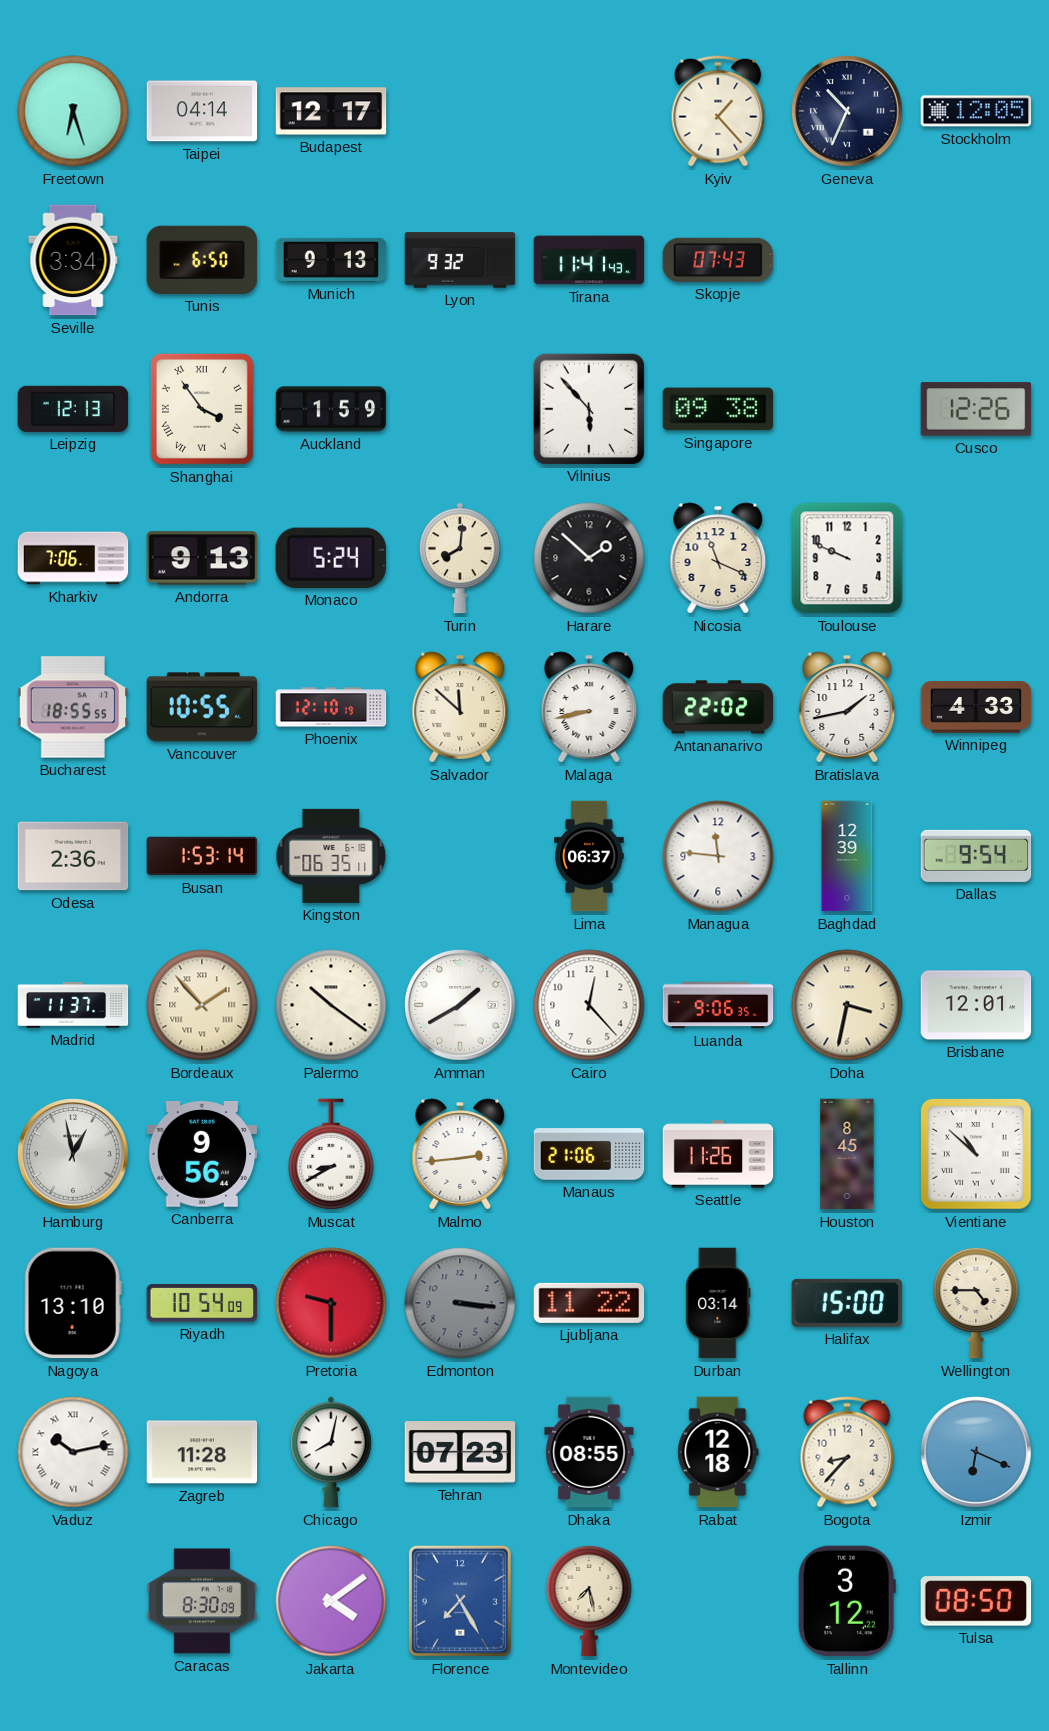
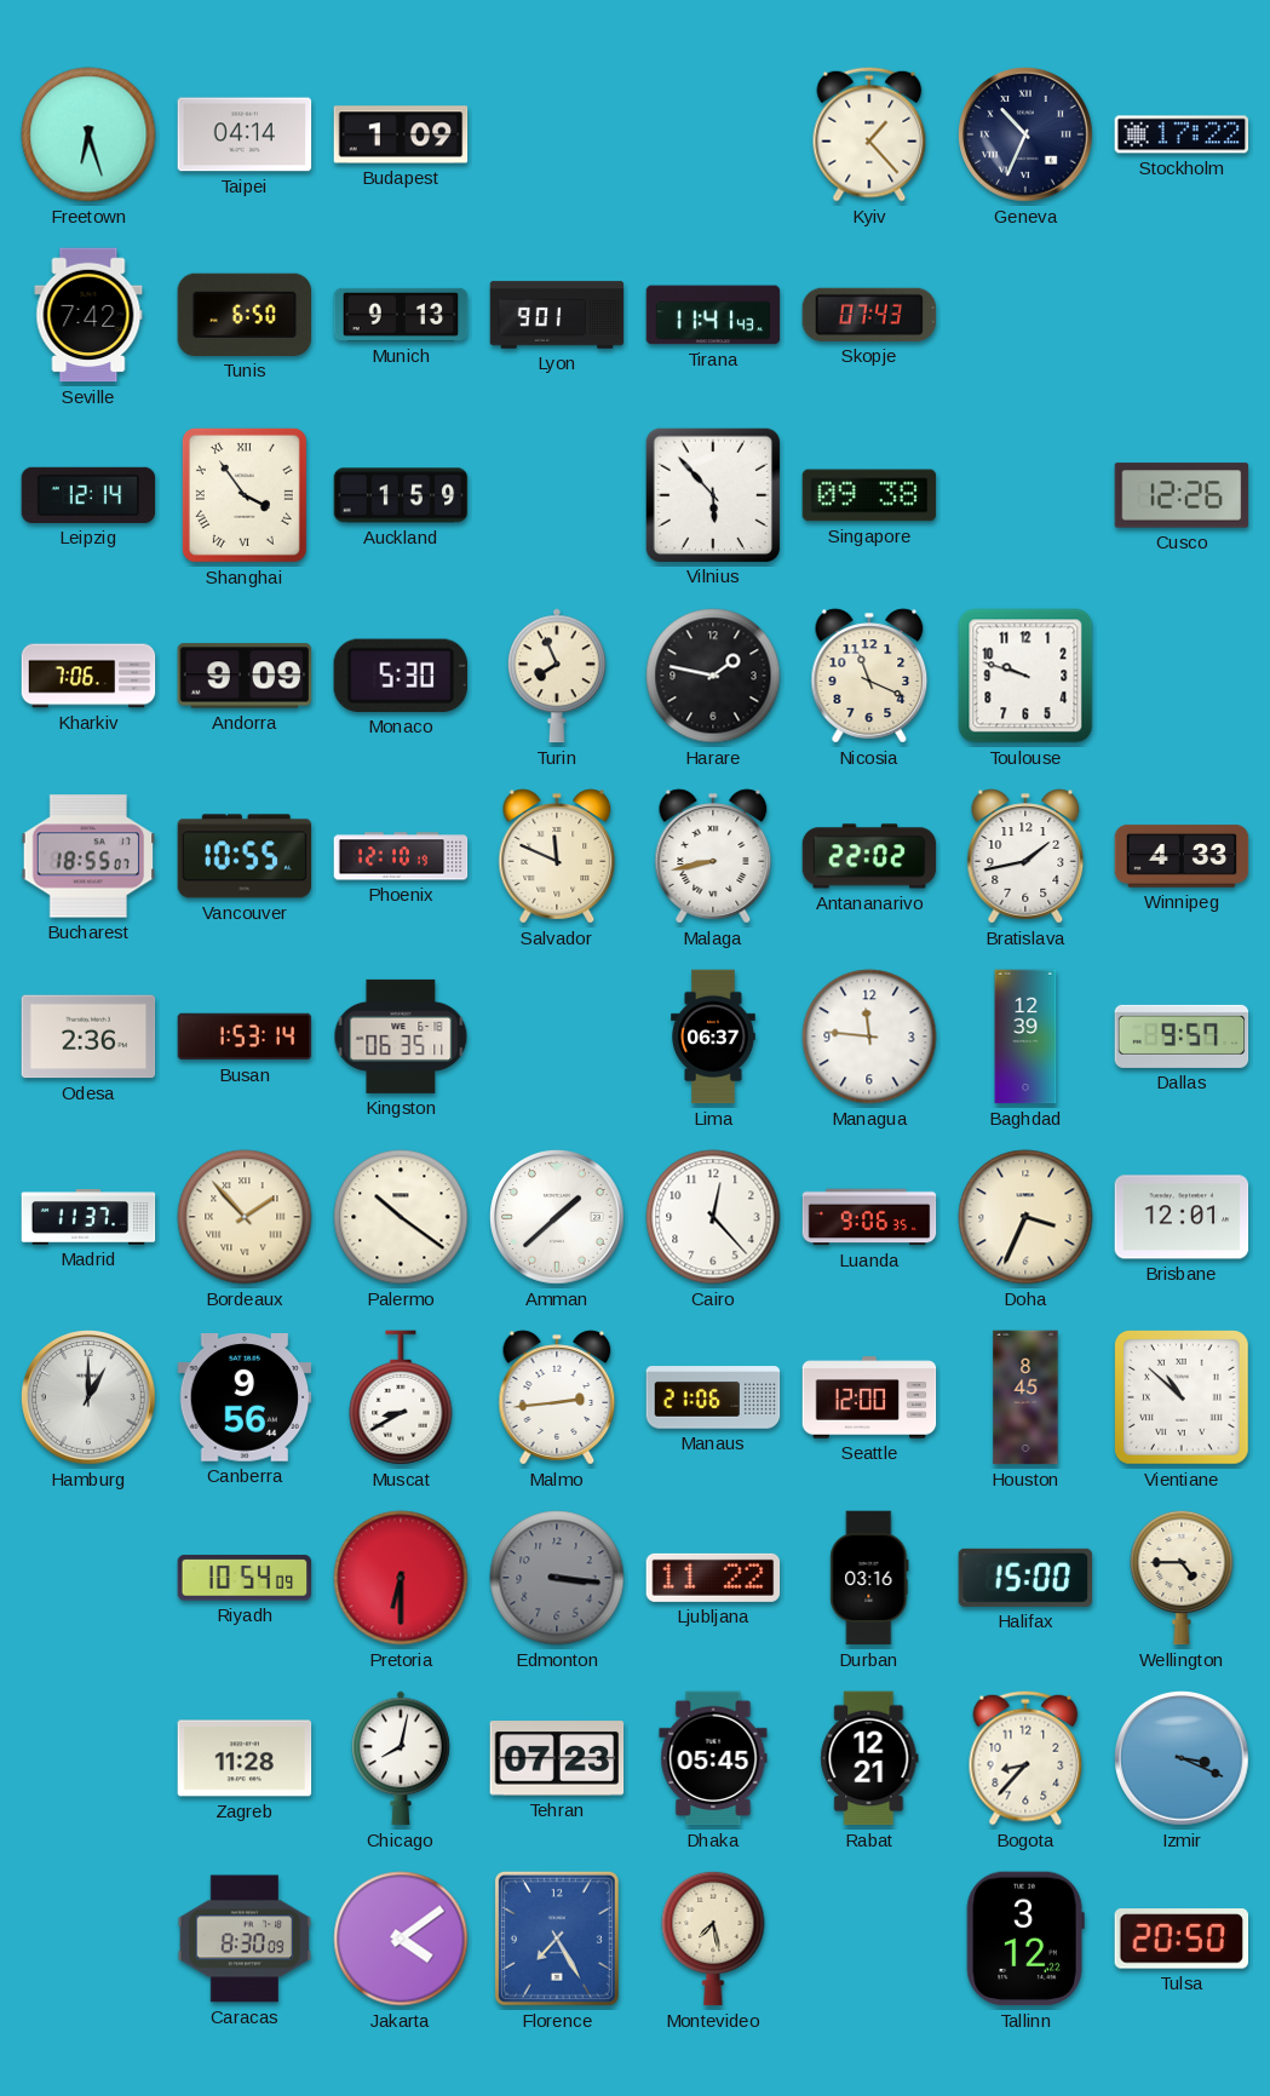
Budapest: 12:17 -> 1:09
Stockholm: 12:05 -> 17:22
Seville: 3:34 -> 7:42
Lyon: 9:32 -> 9:01
Leipzig: 12:13 -> 12:14
Andorra: 9:13 -> 9:09
Monaco: 5:24 -> 5:30
Turin: 8:01 -> 7:56
Harare: 1:52 -> 1:47
Toulouse: 9:49 -> 9:48
Bucharest: 18:55:55 -> 18:55:07
Salvador: 11:52 -> 11:49
Dallas: 9:54 -> 9:57
Amman: 1:40 -> 1:38
Doha: 3:32 -> 3:34
Hamburg: 12:58 -> 1:00
Seattle: 11:26 -> 12:00
Nagoya: 13:10 -> none
Pretoria: 9:30 -> 6:30
Durban: 03:14 -> 03:16
Vaduz: 10:13 -> none
Dhaka: 08:55 -> 05:45
Rabat: 12:18 -> 12:21
Izmir: 6:19 -> 3:19
Tulsa: 08:50 -> 20:50
